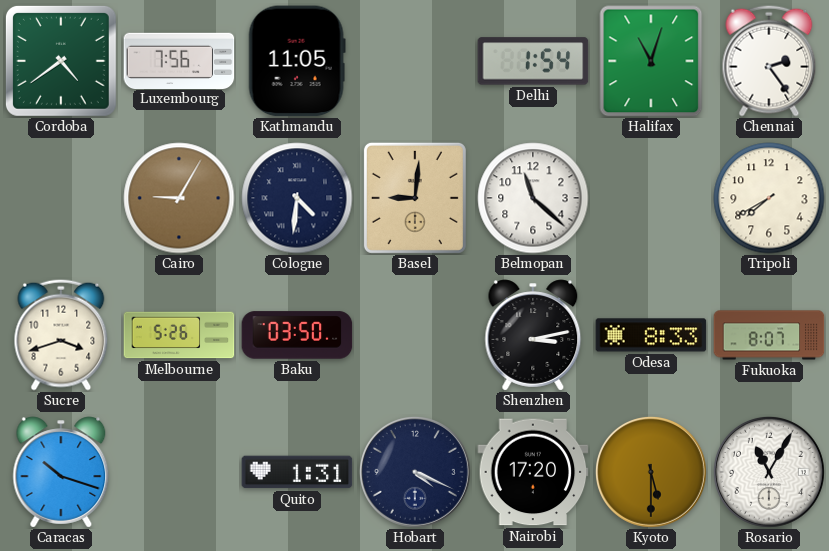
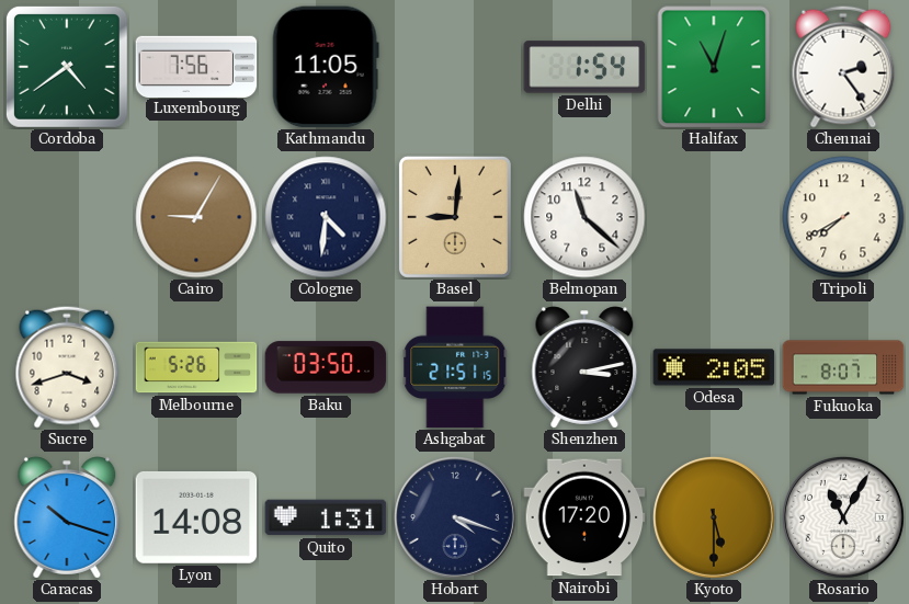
Ashgabat: none -> 21:51
Odesa: 8:33 -> 2:05
Lyon: none -> 14:08
Hobart: 4:19 -> 4:18
